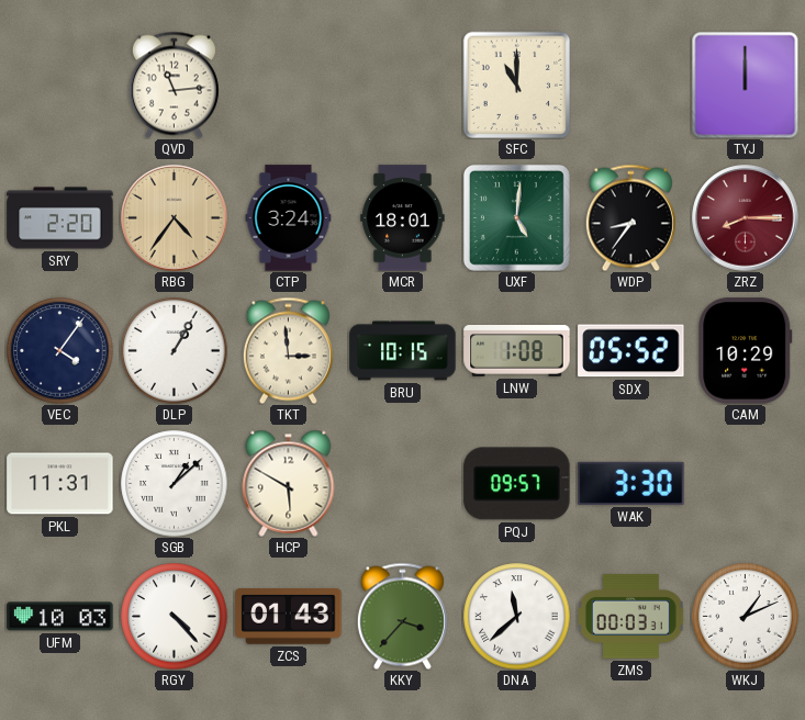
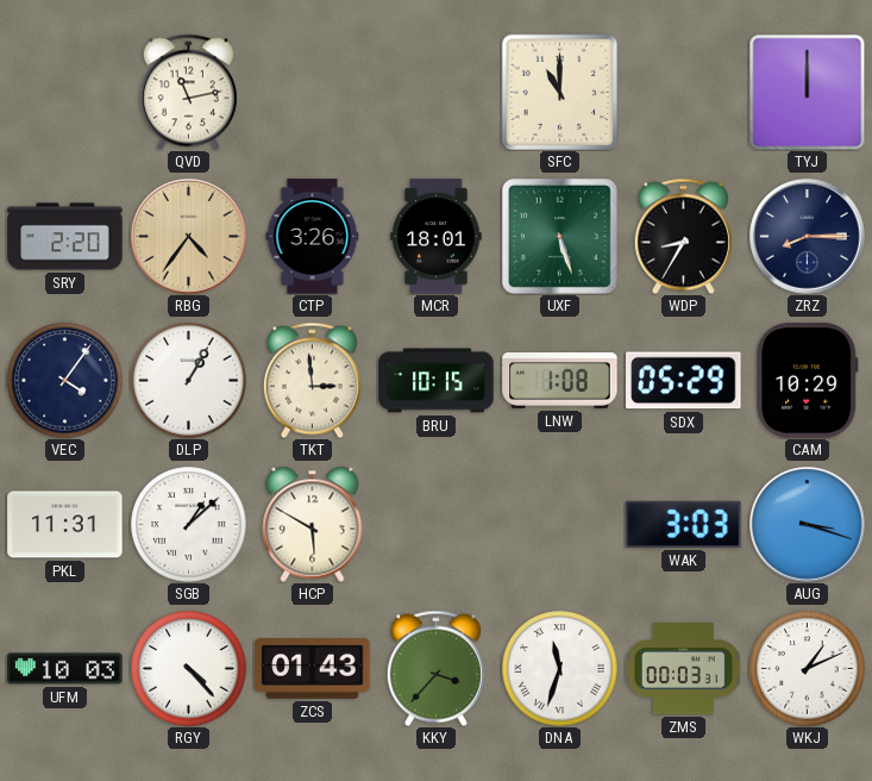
QVD: 11:14 -> 11:13
CTP: 3:24 -> 3:26
UXF: 5:01 -> 5:27
WDP: 8:36 -> 8:35
ZRZ dial: burgundy -> navy
SDX: 05:52 -> 05:29
PQJ: 09:57 -> none
WAK: 3:30 -> 3:03
AUG: none -> 3:18
DNA: 11:38 -> 11:33
